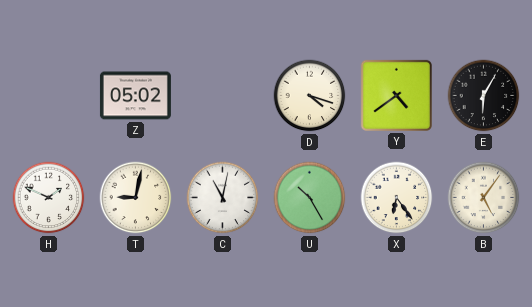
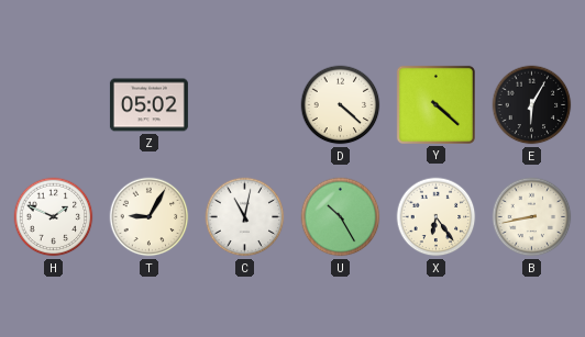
D: 4:18 -> 4:22
Y: 4:39 -> 4:22
T: 9:02 -> 9:05
B: 5:06 -> 8:43
